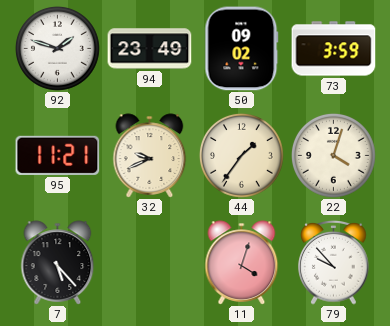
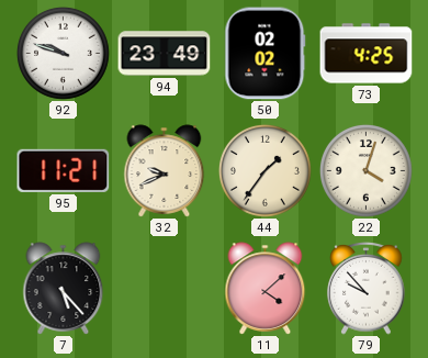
92: 1:48 -> 9:48
50: 09:02 -> 02:02
73: 3:59 -> 4:25
11: 4:03 -> 4:08
